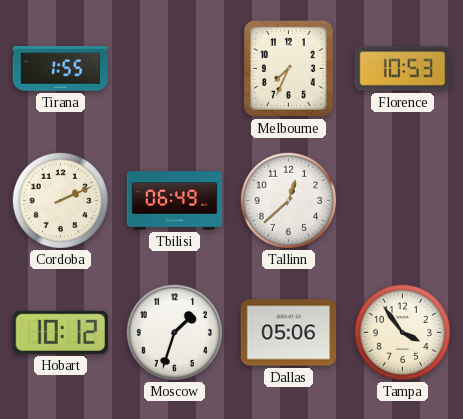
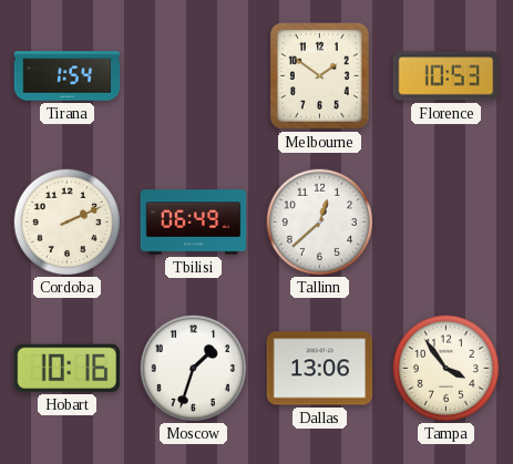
Tirana: 1:55 -> 1:54
Melbourne: 7:34 -> 1:51
Hobart: 10:12 -> 10:16
Dallas: 05:06 -> 13:06
